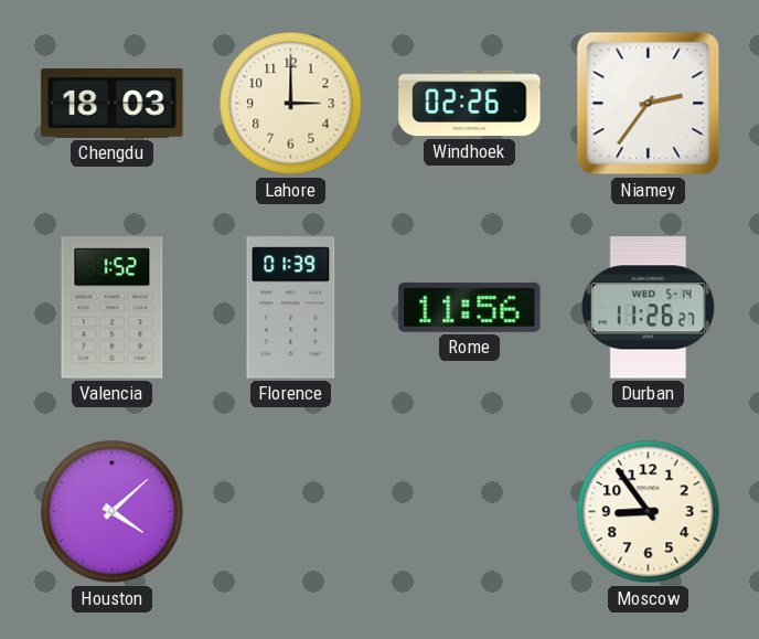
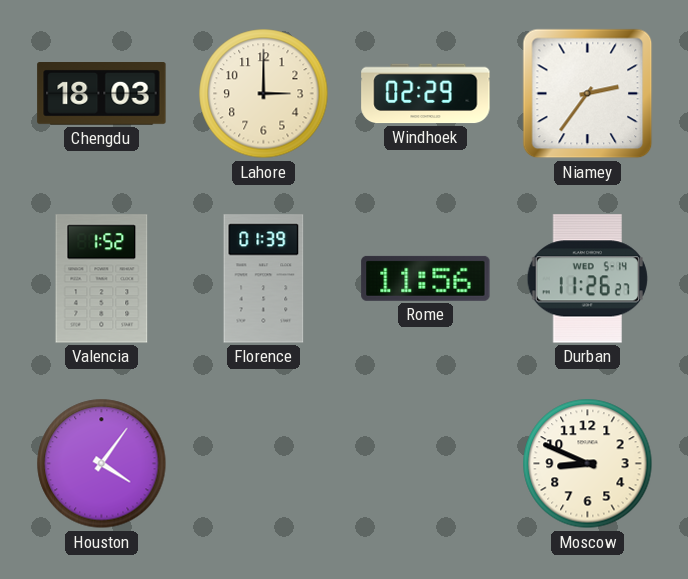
Windhoek: 02:26 -> 02:29
Houston: 4:08 -> 4:06
Moscow: 8:54 -> 8:49
